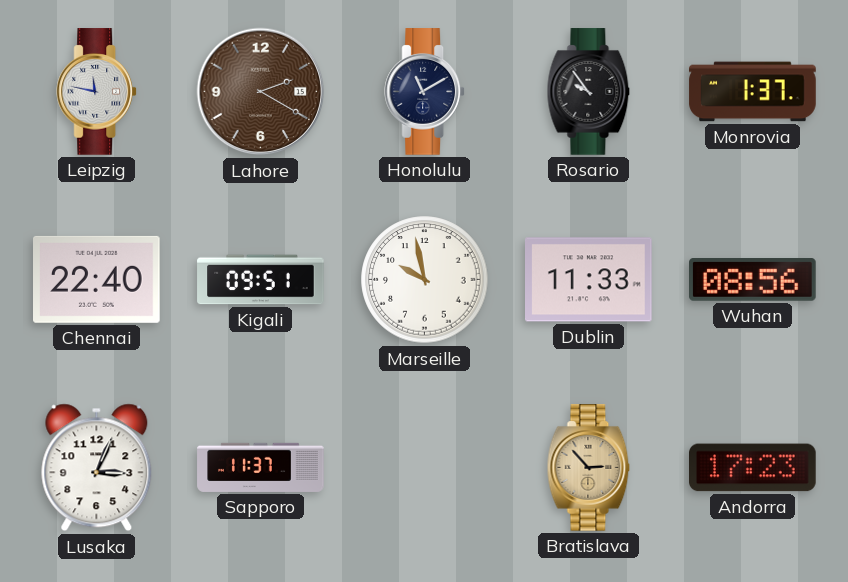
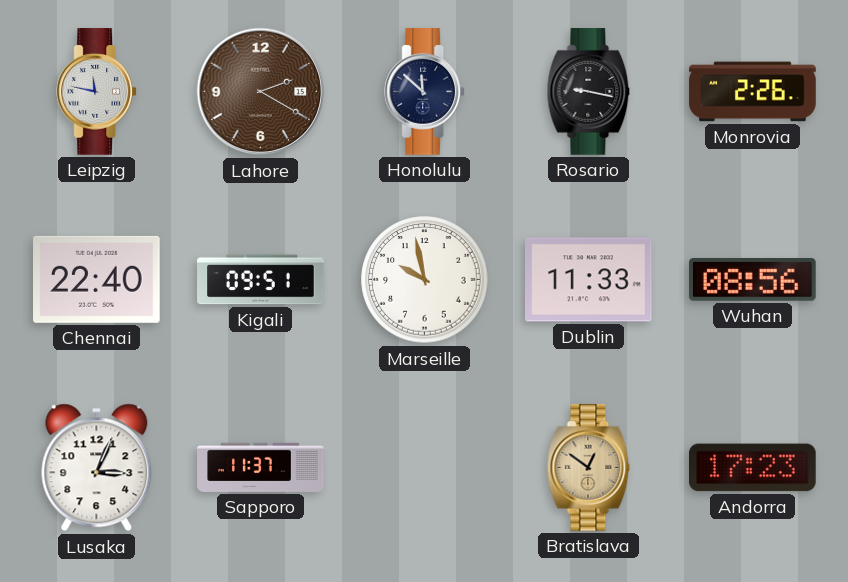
Honolulu: 11:10 -> 11:52
Rosario: 9:54 -> 9:17
Monrovia: 1:37 -> 2:26
Bratislava: 2:53 -> 12:51
